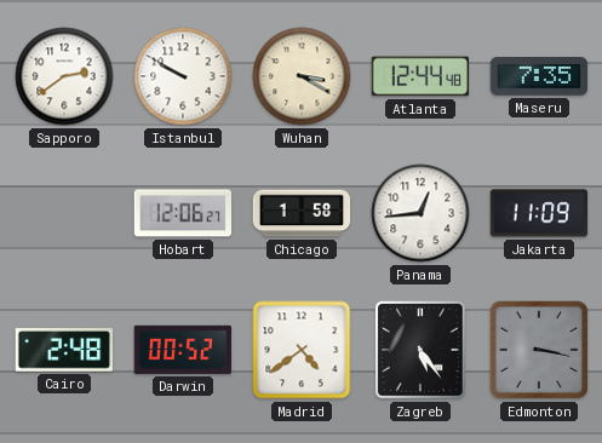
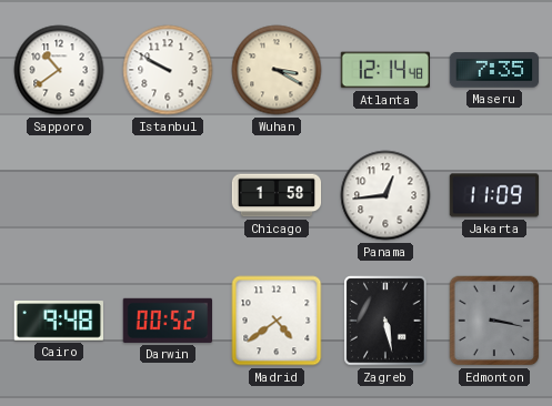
Sapporo: 2:39 -> 10:39
Atlanta: 12:44 -> 12:14
Hobart: 12:06 -> none
Cairo: 2:48 -> 9:48
Zagreb: 5:24 -> 5:28
